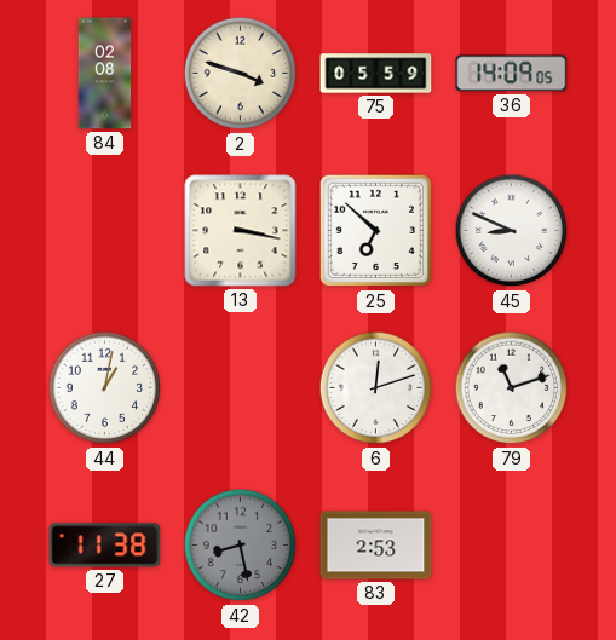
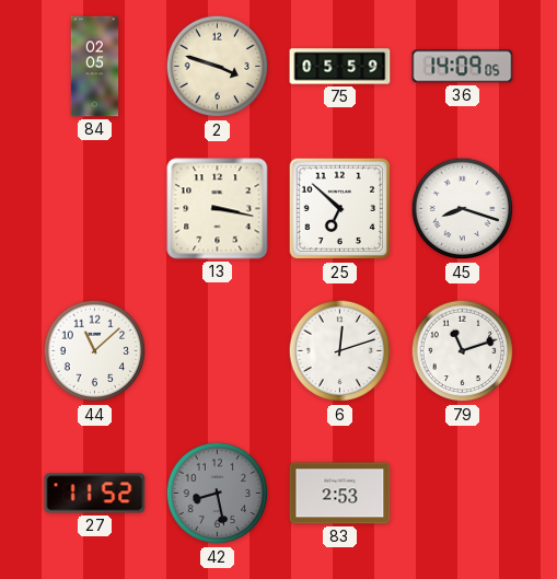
84: 02:08 -> 02:05
45: 8:49 -> 8:18
44: 1:02 -> 11:08
27: 11:38 -> 11:52
